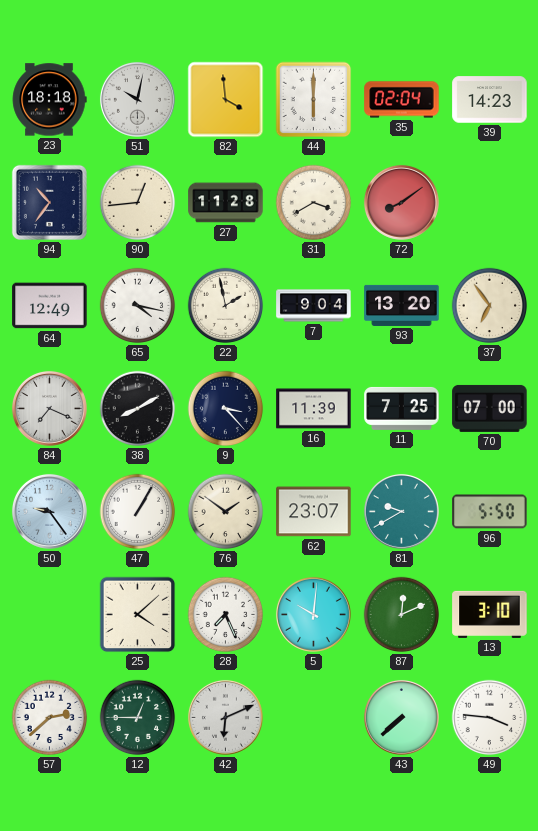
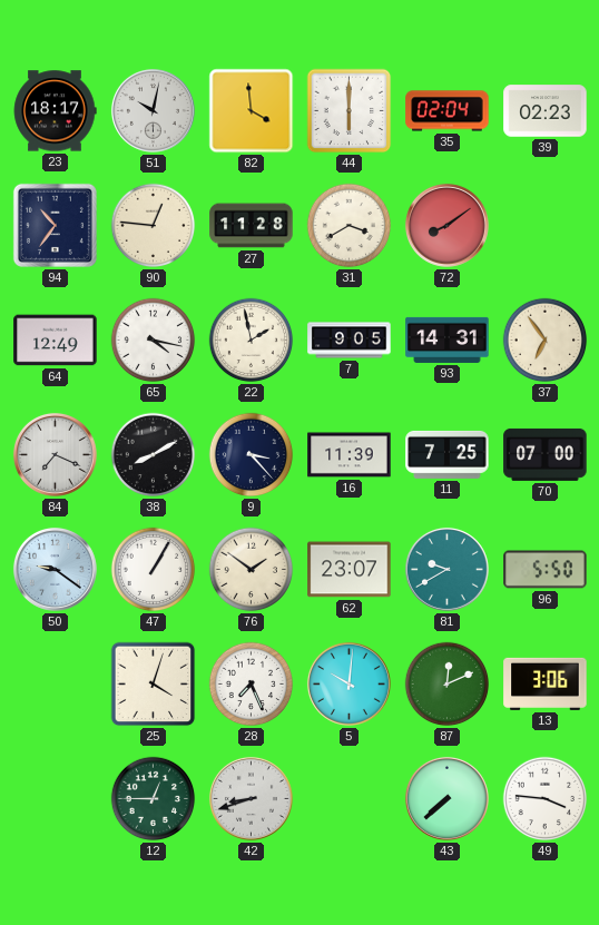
23: 18:18 -> 18:17
39: 14:23 -> 02:23
90: 12:44 -> 12:46
7: 9:04 -> 9:05
93: 13:20 -> 14:31
50: 9:24 -> 9:21
25: 4:08 -> 4:03
13: 3:10 -> 3:06
57: 2:38 -> none
42: 6:11 -> 8:42
